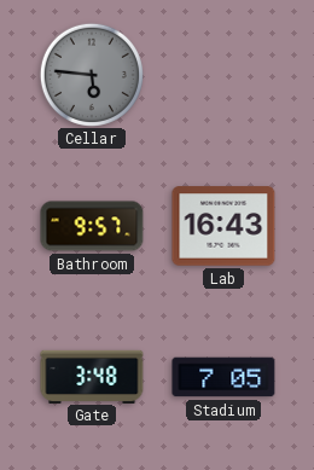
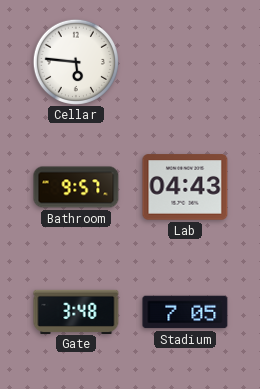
Cellar dial: grey -> white
Lab: 16:43 -> 04:43
